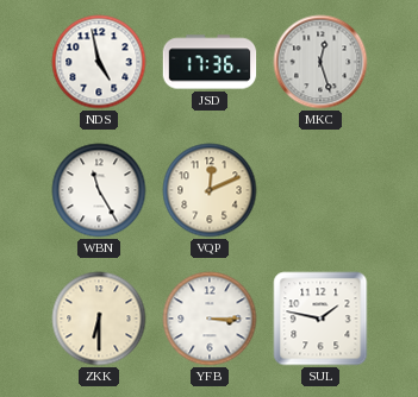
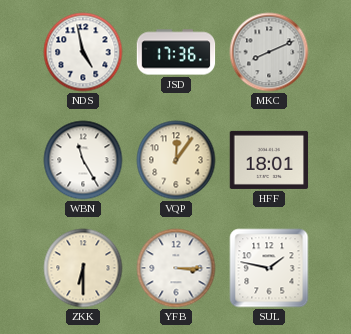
MKC: 12:27 -> 8:11
VQP: 12:11 -> 12:06
HFF: none -> 18:01
